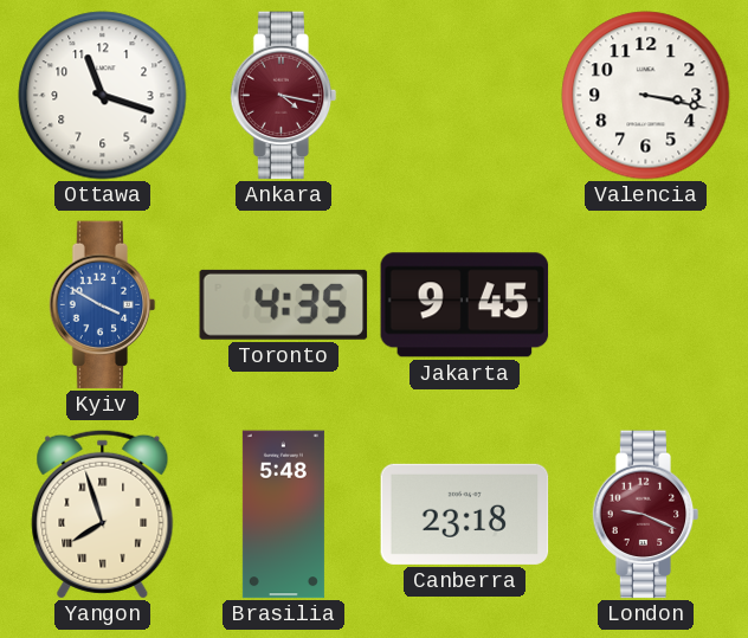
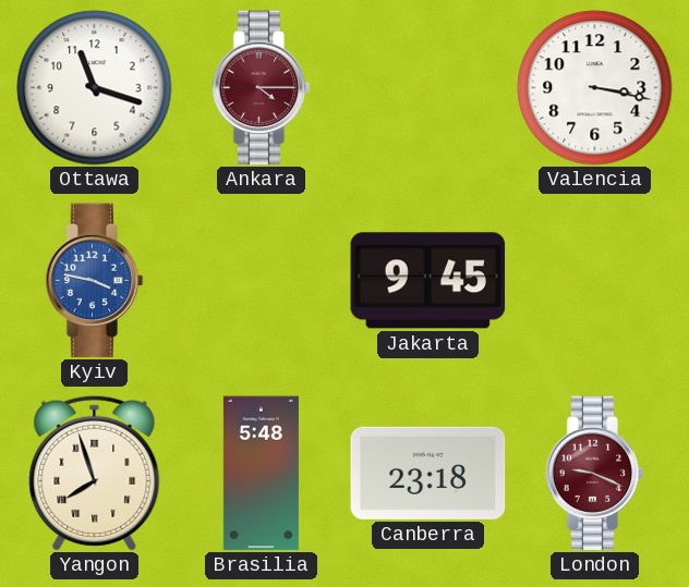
Ankara: 4:17 -> 4:15
Kyiv: 3:50 -> 3:47
Toronto: 4:35 -> none
